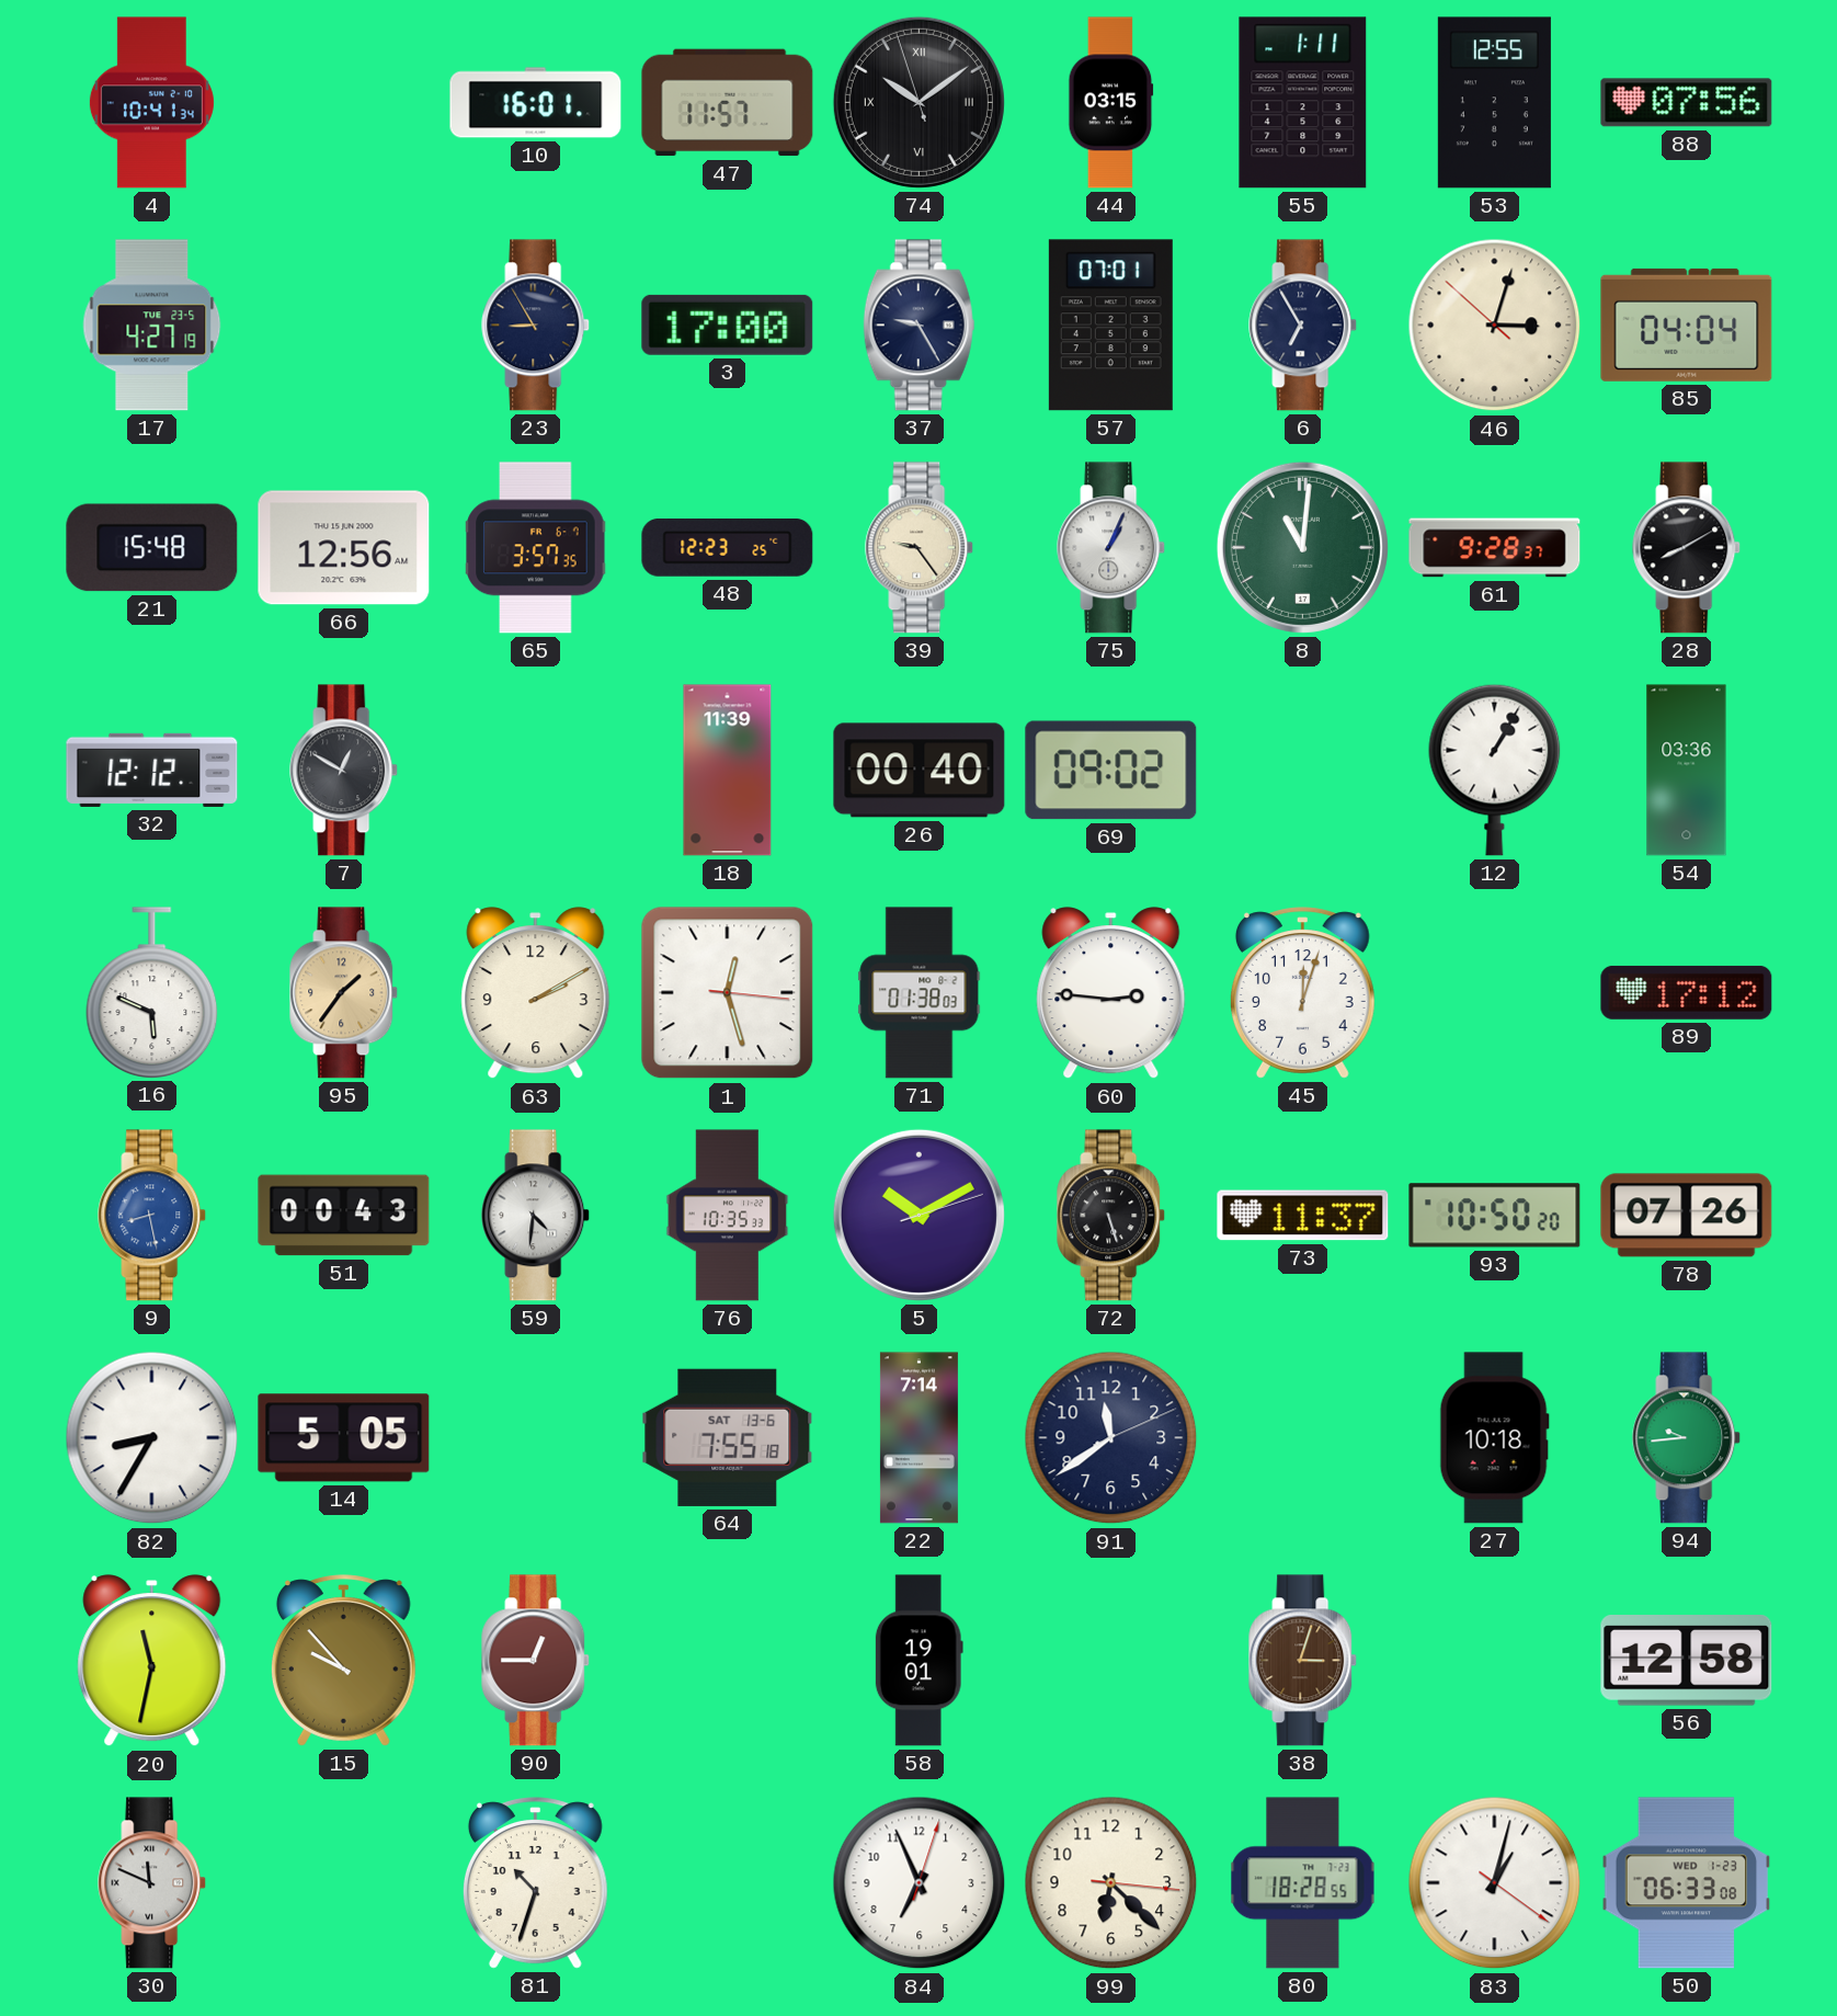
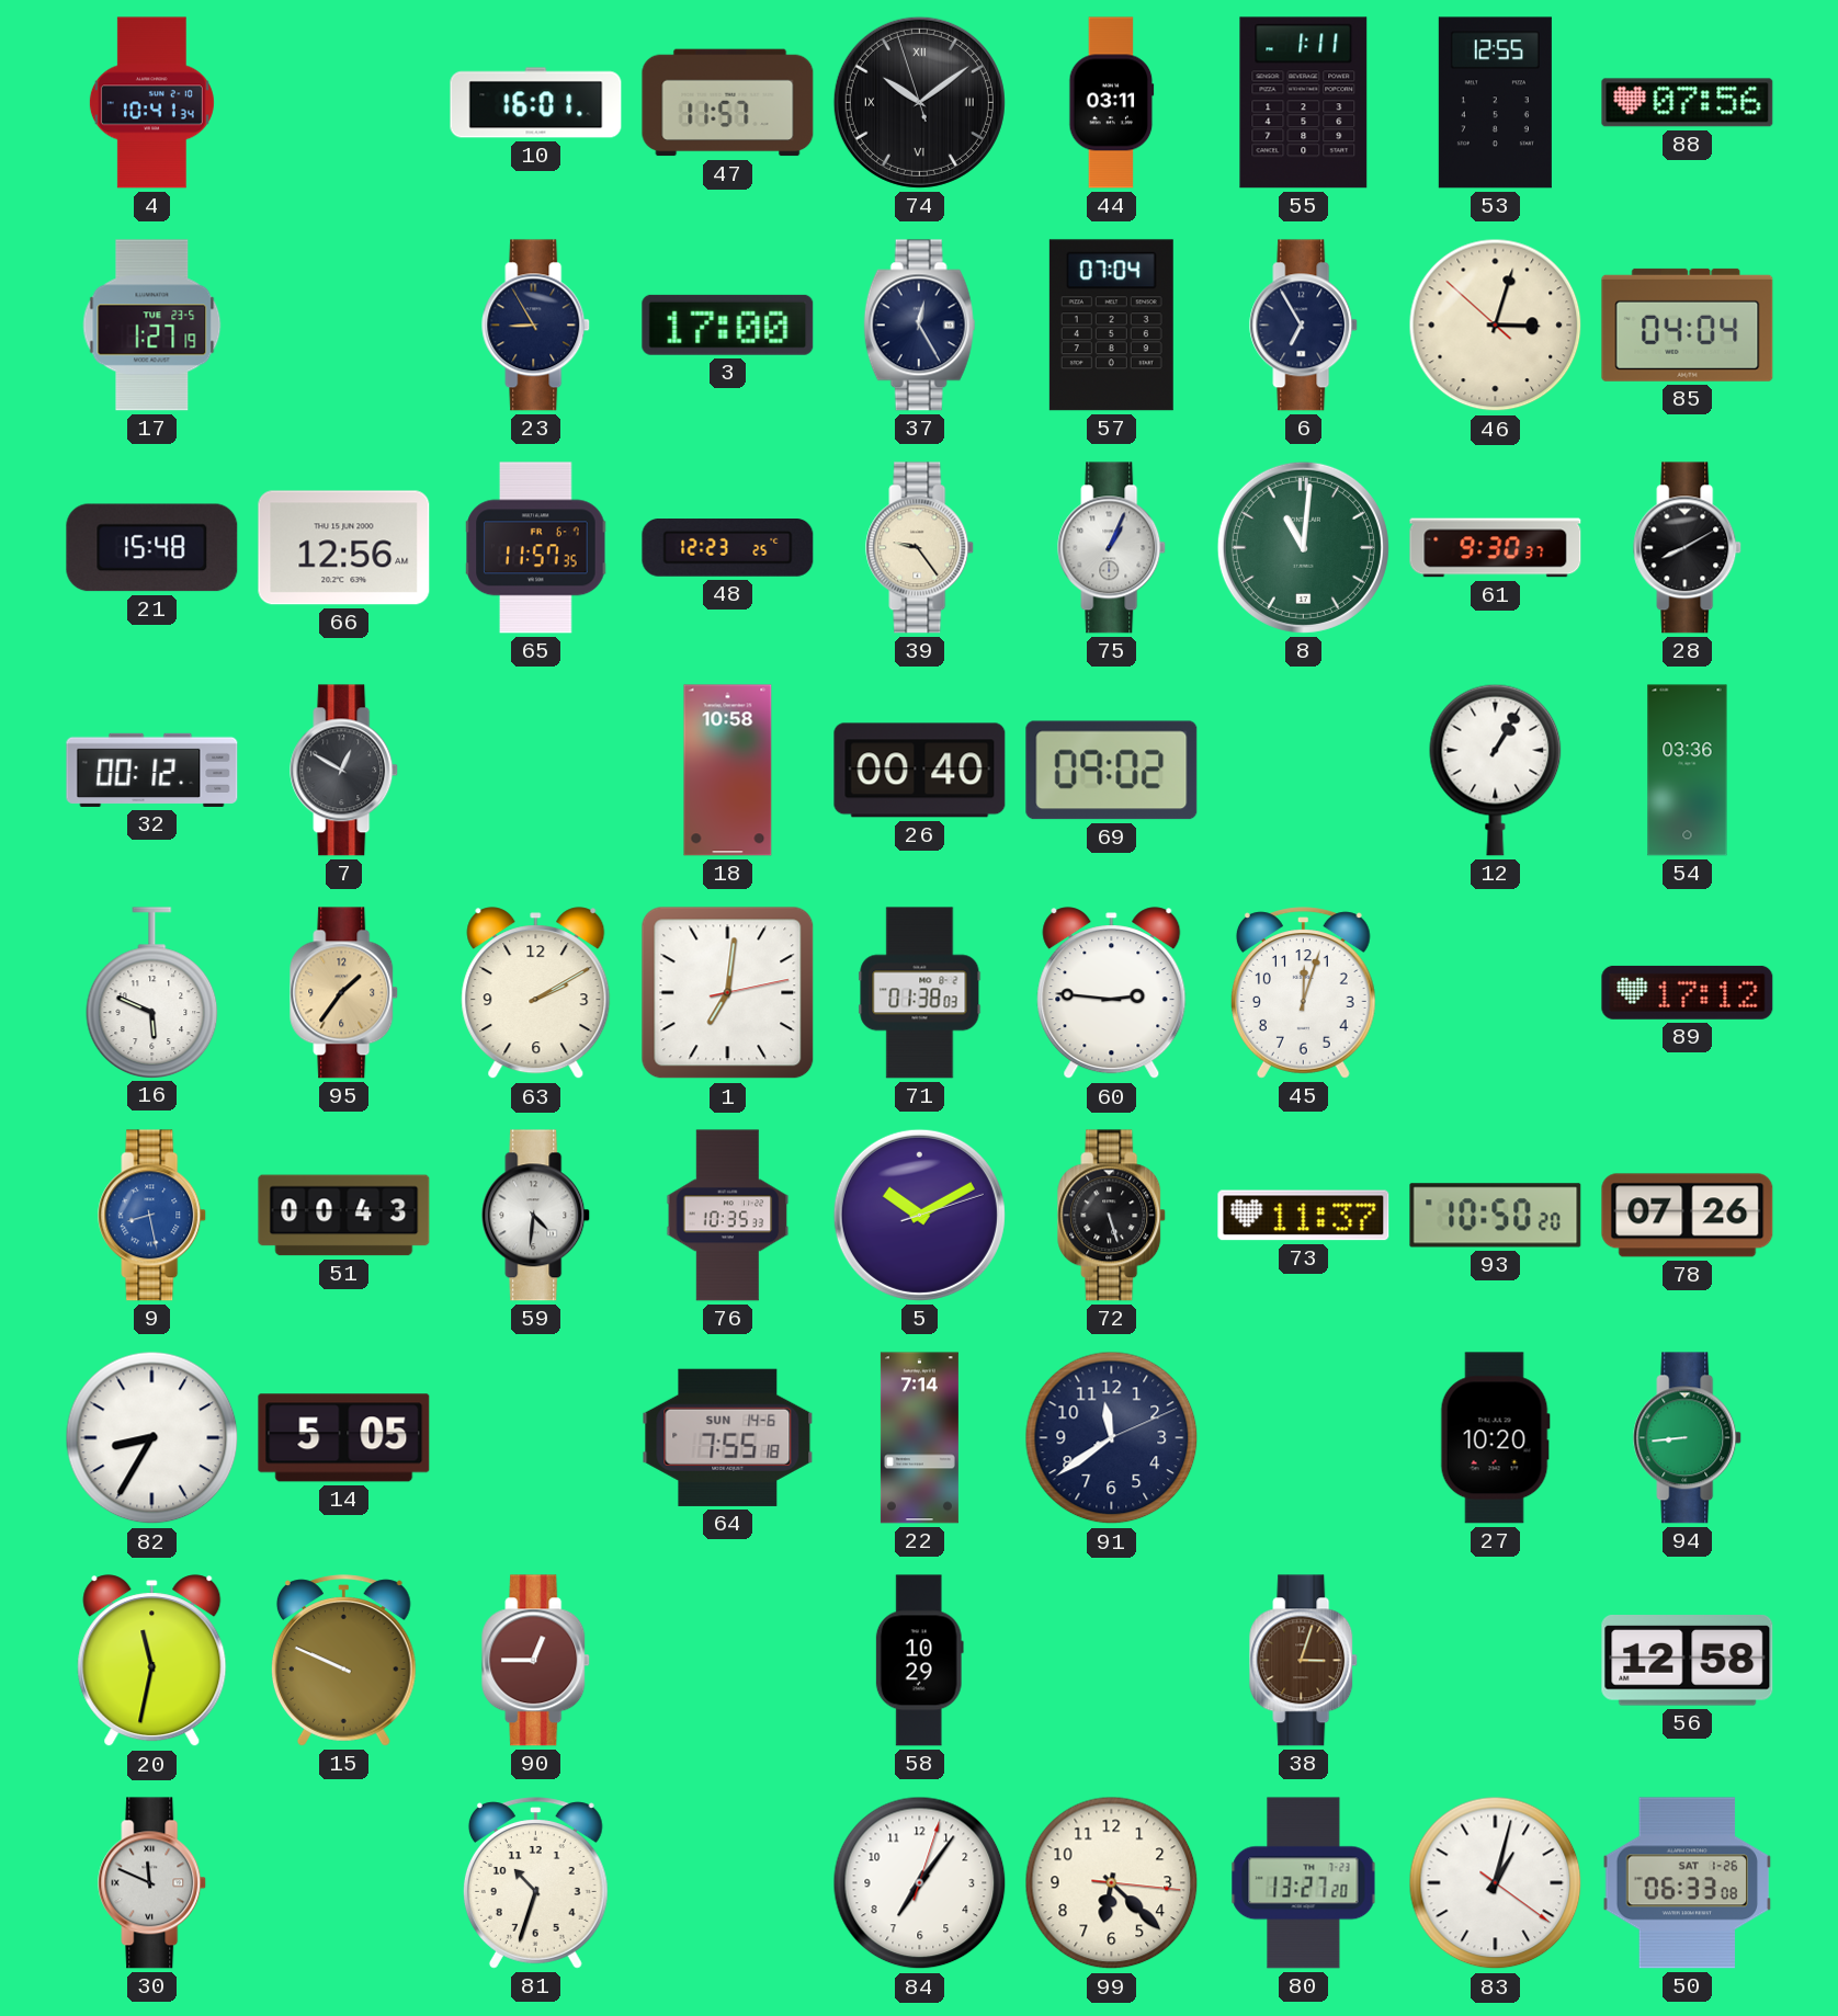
44: 03:15 -> 03:11
17: 4:27 -> 1:27
37: 9:25 -> 12:25
57: 07:01 -> 07:04
65: 3:57 -> 11:57
61: 9:28 -> 9:30
32: 12:12 -> 00:12
18: 11:39 -> 10:58
1: 12:27 -> 7:01
64 date: SAT 13-6 -> SUN 14-6
27: 10:18 -> 10:20
94: 9:44 -> 8:44
15: 9:53 -> 9:49
58: 19:01 -> 10:29
84: 6:56 -> 7:06
80: 18:28 -> 13:27
50 date: WED 1-23 -> SAT 1-26
